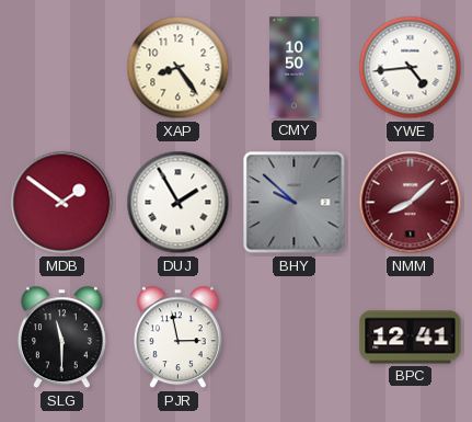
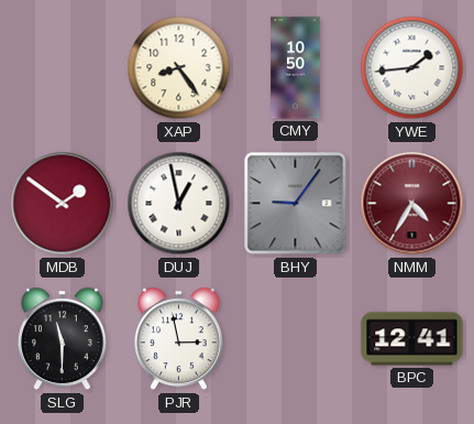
YWE: 4:44 -> 1:44
DUJ: 1:55 -> 12:58
BHY: 9:52 -> 9:06
NMM: 8:08 -> 4:35
